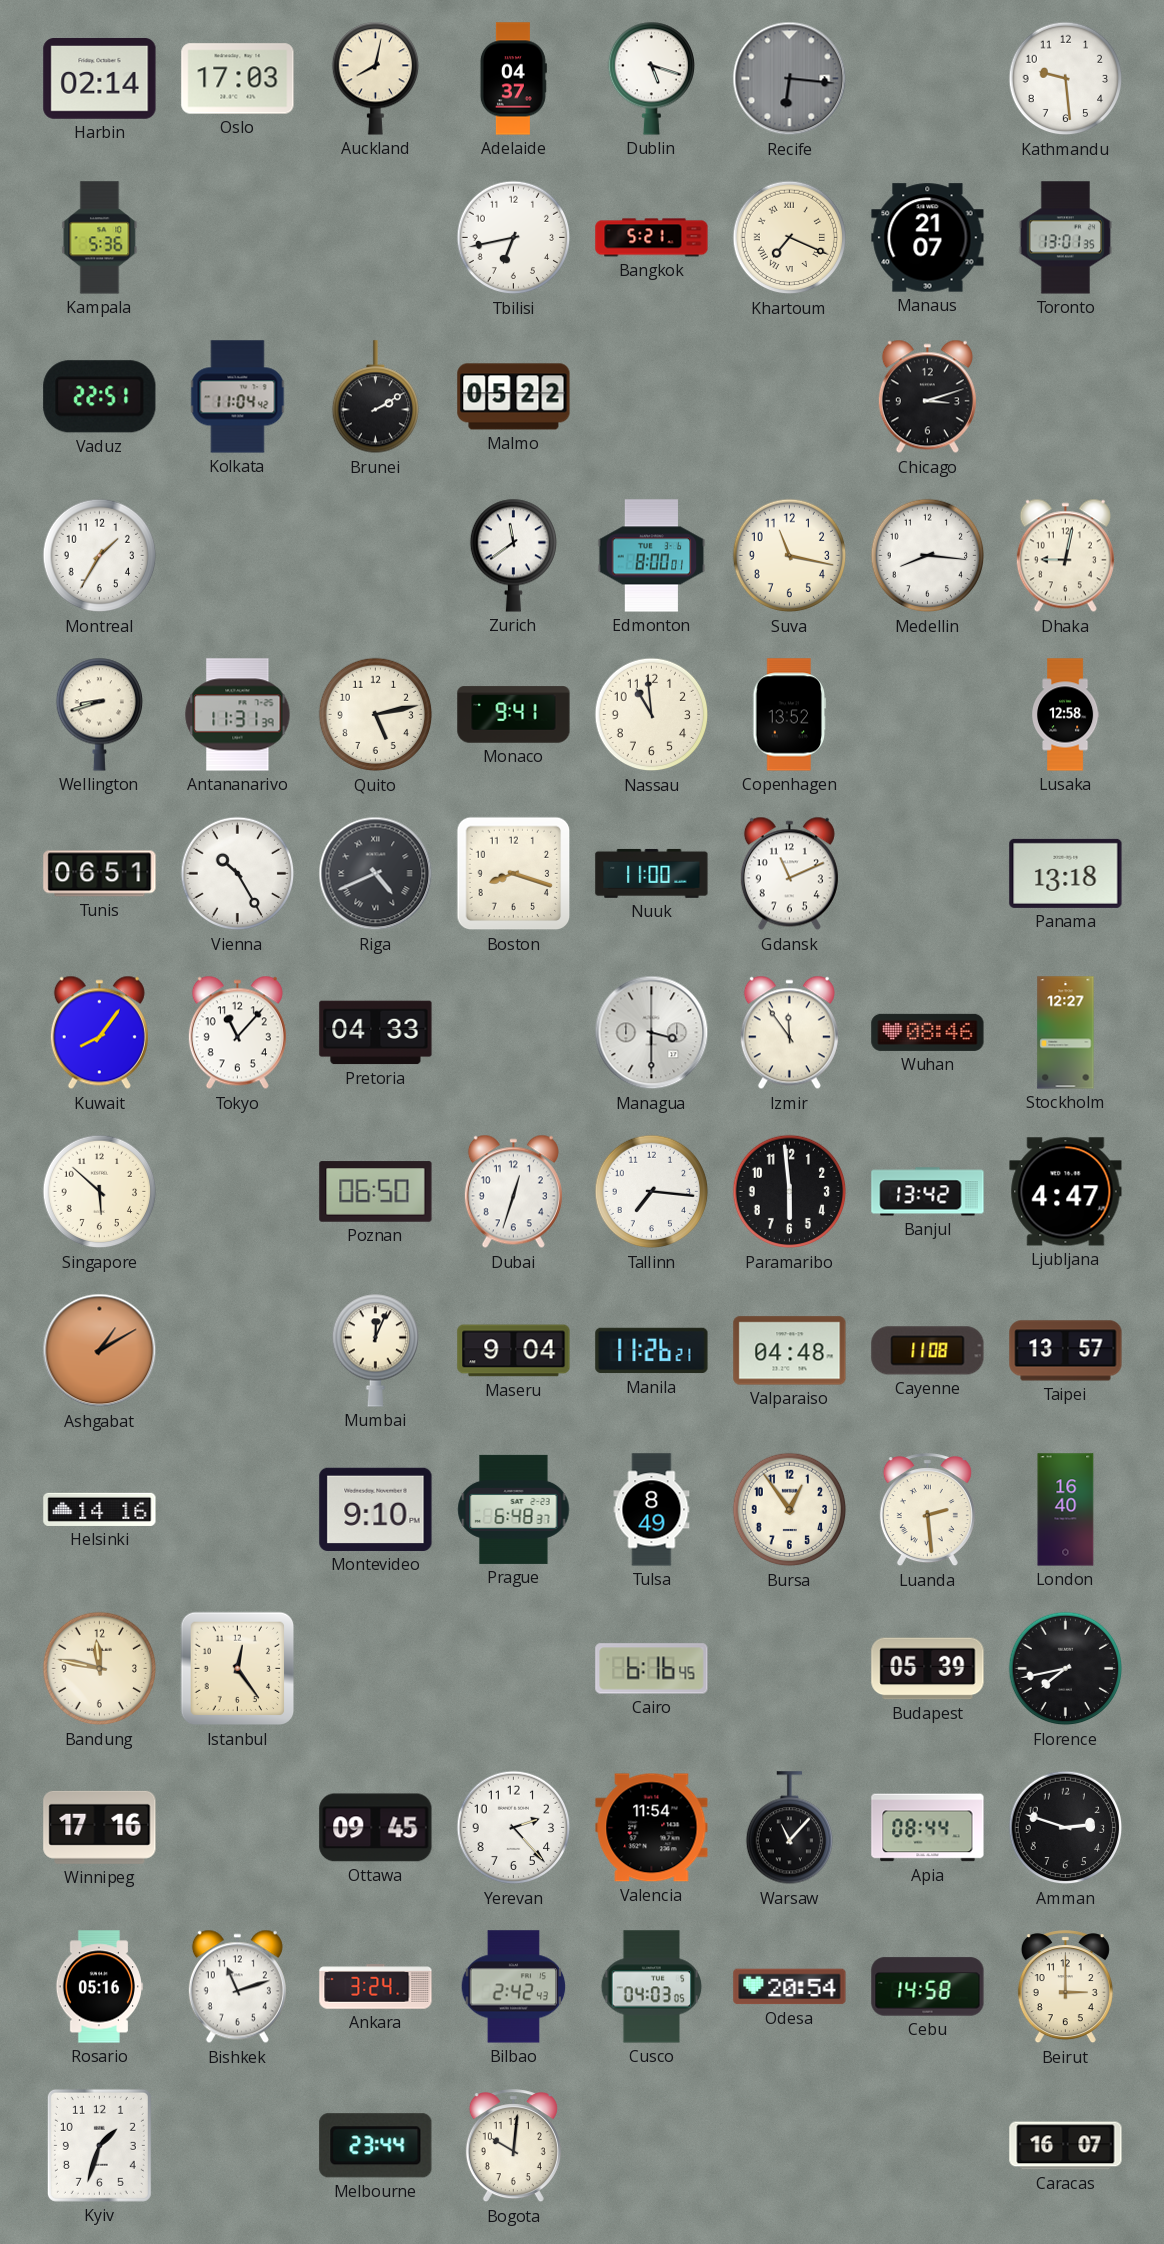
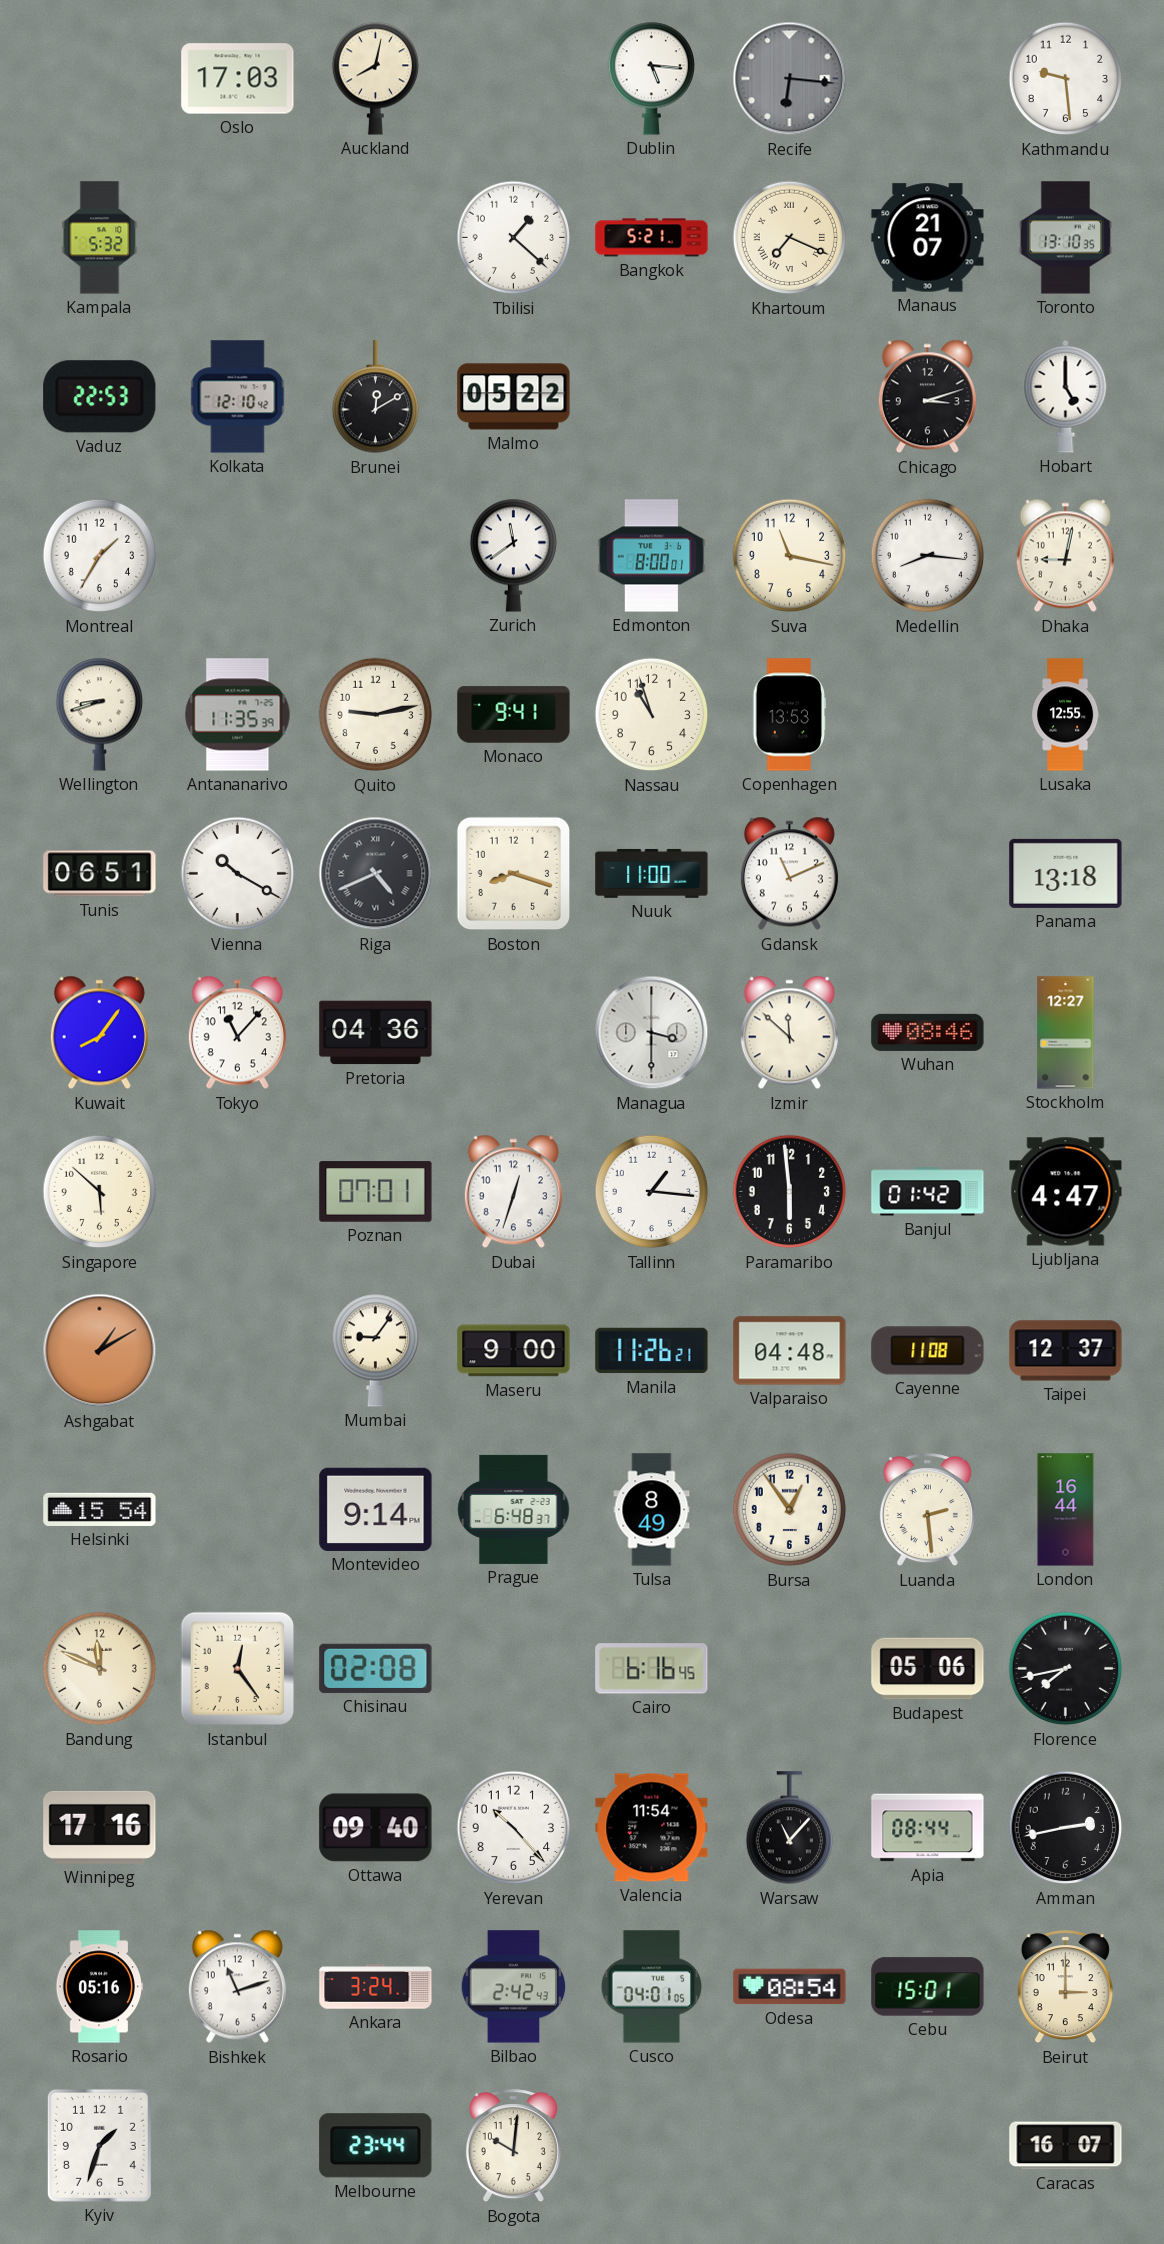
Harbin: 02:14 -> none
Adelaide: 04:37 -> none
Dublin: 5:18 -> 5:16
Kampala: 5:36 -> 5:32
Tbilisi: 6:43 -> 1:22
Toronto: 13:01 -> 13:10
Vaduz: 22:51 -> 22:53
Kolkata: 11:04 -> 12:10
Brunei: 2:10 -> 12:10
Hobart: none -> 5:00
Antananarivo: 11:31 -> 11:35
Quito: 5:13 -> 9:13
Nassau: 10:59 -> 10:57
Copenhagen: 13:52 -> 13:53
Lusaka: 12:58 -> 12:55
Vienna: 10:25 -> 10:20
Pretoria: 04:33 -> 04:36
Izmir: 11:54 -> 11:52
Poznan: 06:50 -> 07:01
Tallinn: 7:16 -> 1:16
Banjul: 13:42 -> 01:42
Mumbai: 12:04 -> 9:06
Maseru: 9:04 -> 9:00
Taipei: 13:57 -> 12:37
Helsinki: 14:16 -> 15:54
Montevideo: 9:10 -> 9:14
London: 16:40 -> 16:44
Bandung: 11:47 -> 11:49
Chisinau: none -> 02:08
Budapest: 05:39 -> 05:06
Ottawa: 09:45 -> 09:40
Yerevan: 2:23 -> 10:23
Amman: 2:48 -> 2:43
Cusco: 04:03 -> 04:01
Odesa: 20:54 -> 08:54
Cebu: 14:58 -> 15:01
